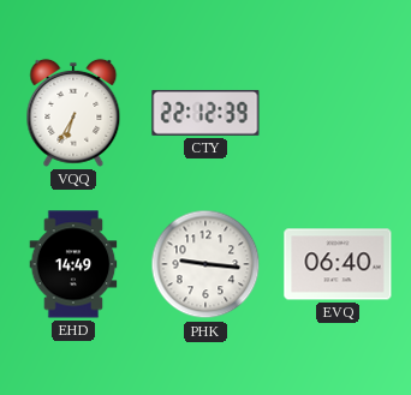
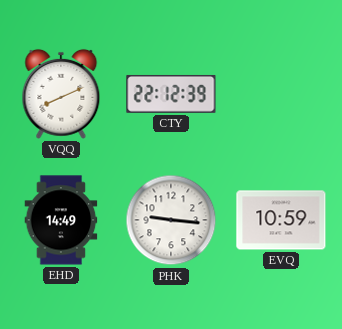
VQQ: 6:35 -> 8:11
EVQ: 06:40 -> 10:59
